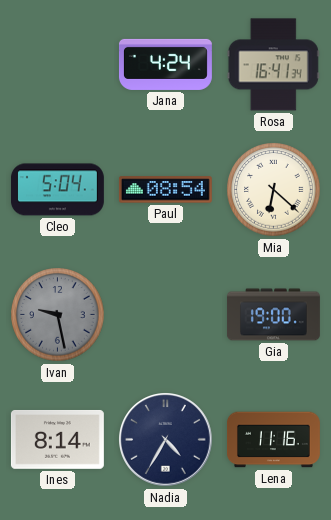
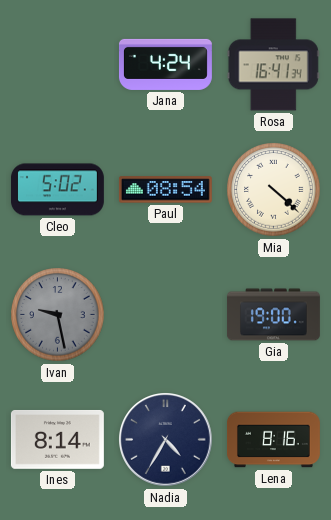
Cleo: 5:04 -> 5:02
Mia: 6:22 -> 4:22
Lena: 11:16 -> 8:16
